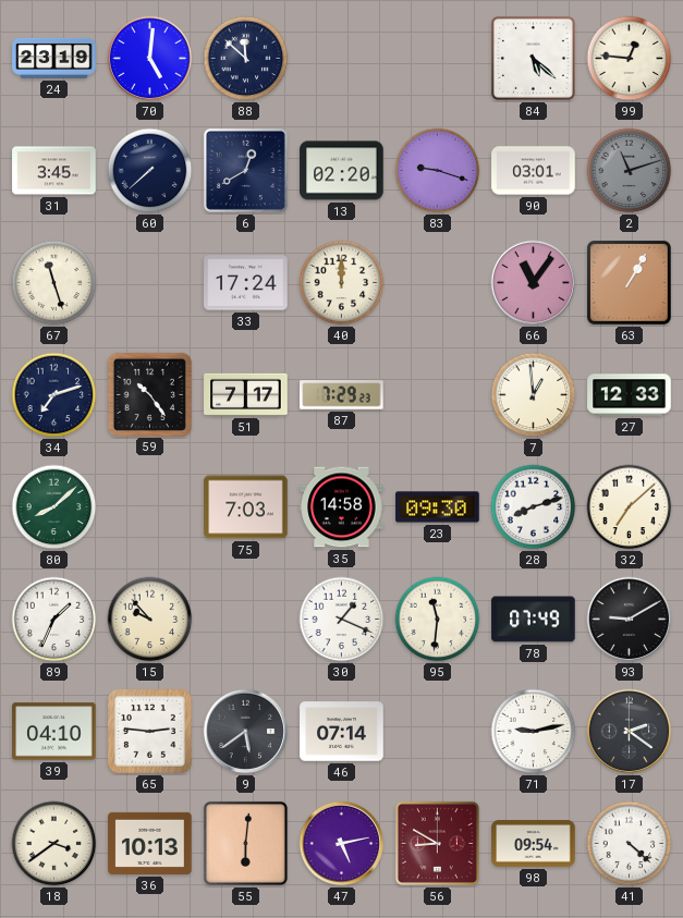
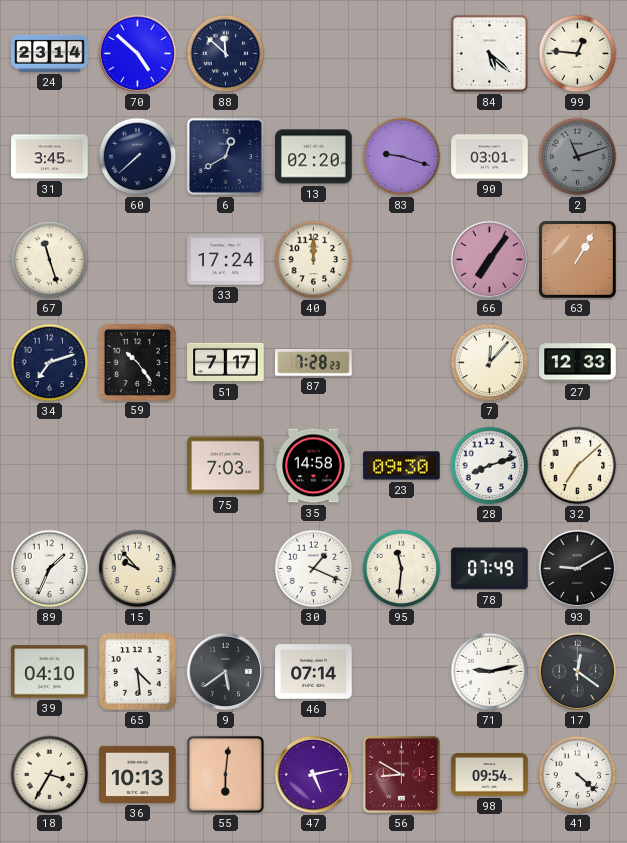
24: 23:19 -> 23:14
70: 5:01 -> 4:52
66: 11:06 -> 7:06
87: 7:29 -> 7:28
7: 12:59 -> 12:07
80: 8:08 -> none
65: 2:46 -> 4:29
17: 2:21 -> 12:21
18: 3:39 -> 3:35
